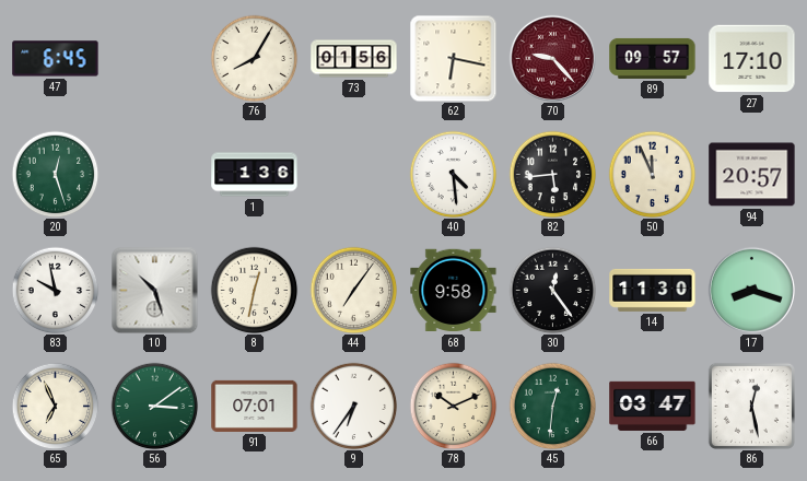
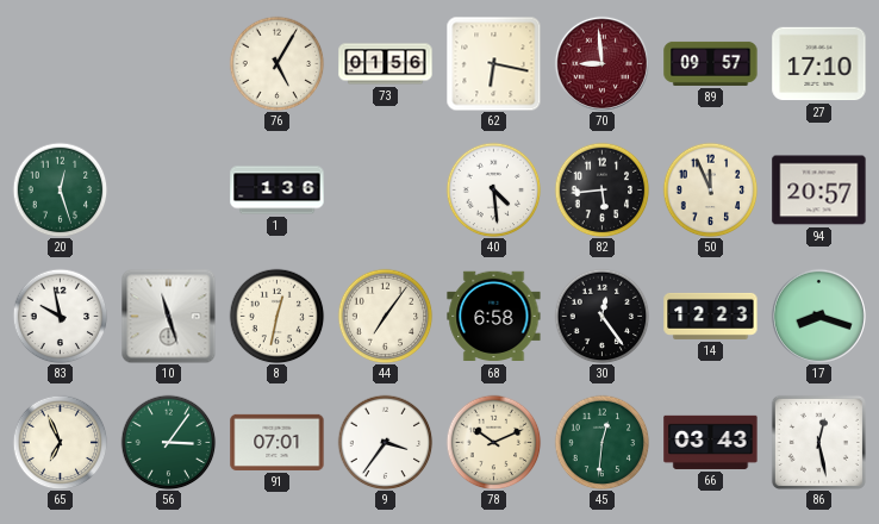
47: 6:45 -> none
76: 8:05 -> 5:05
70: 9:23 -> 8:59
10: 10:27 -> 11:27
68: 9:58 -> 6:58
14: 11:30 -> 12:23
56: 3:09 -> 3:06
9: 6:36 -> 3:36
66: 03:47 -> 03:43
